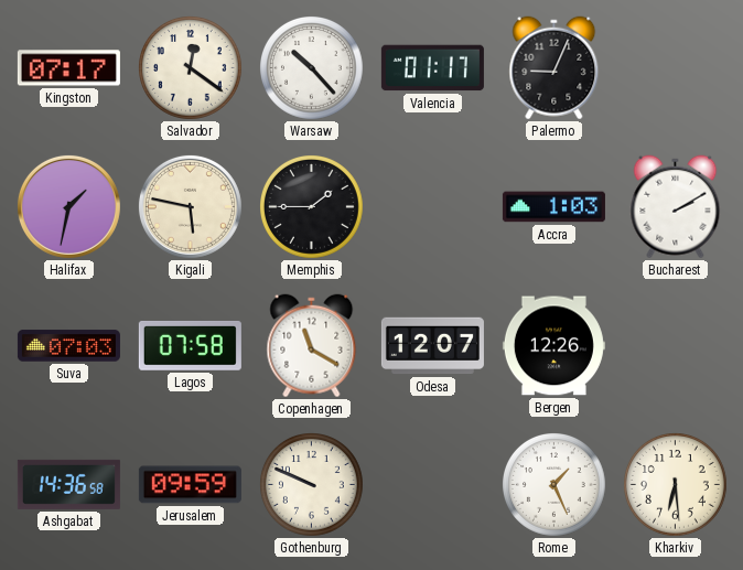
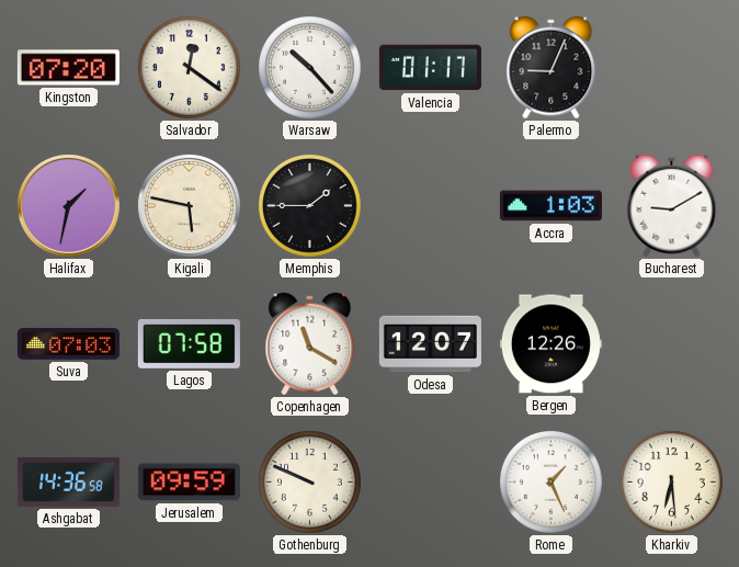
Kingston: 07:17 -> 07:20
Bucharest: 2:10 -> 9:10
